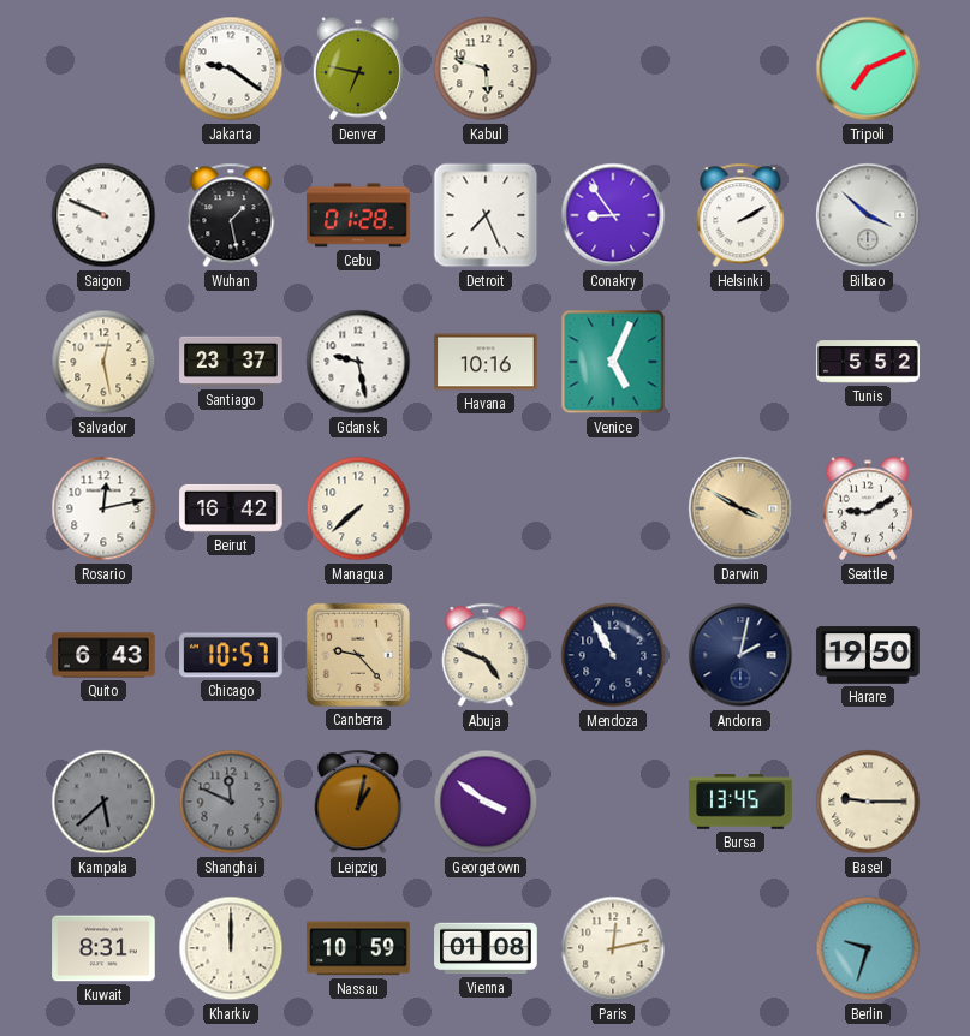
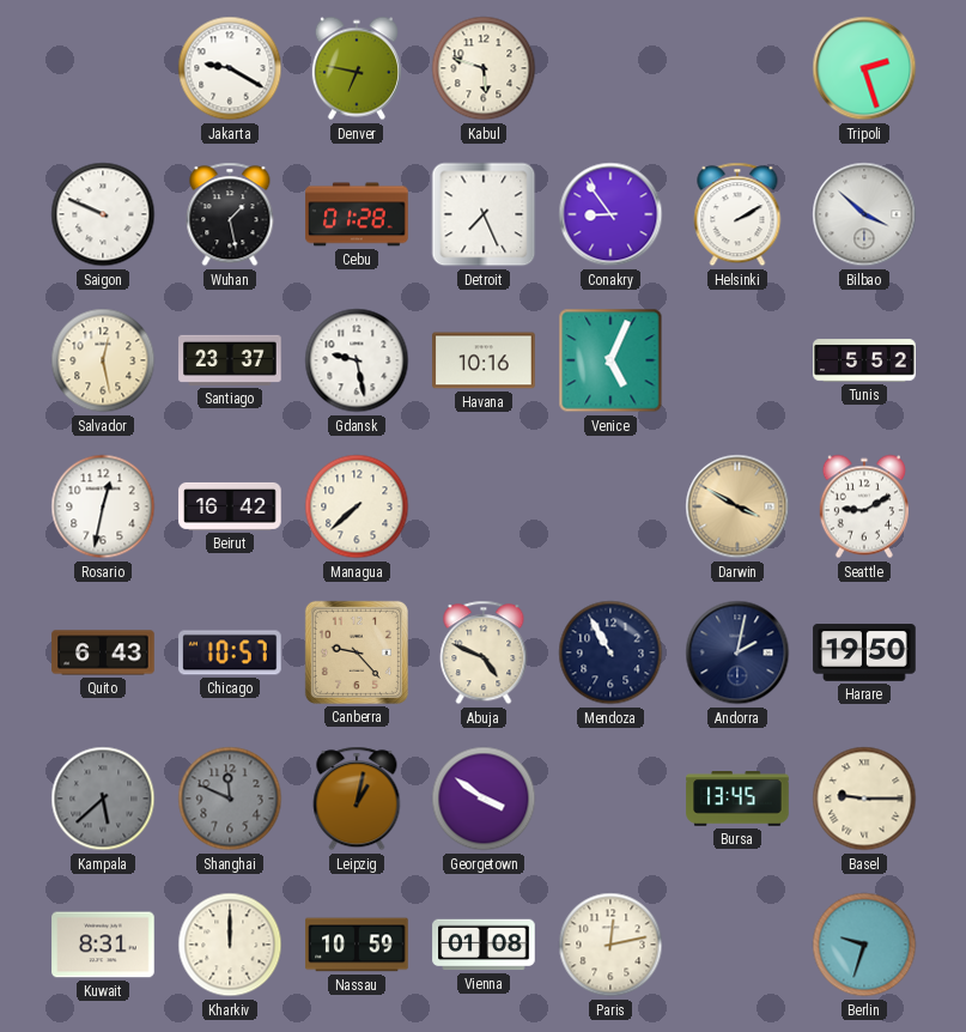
Jakarta: 9:21 -> 9:20
Tripoli: 7:11 -> 2:27
Rosario: 12:13 -> 12:32
